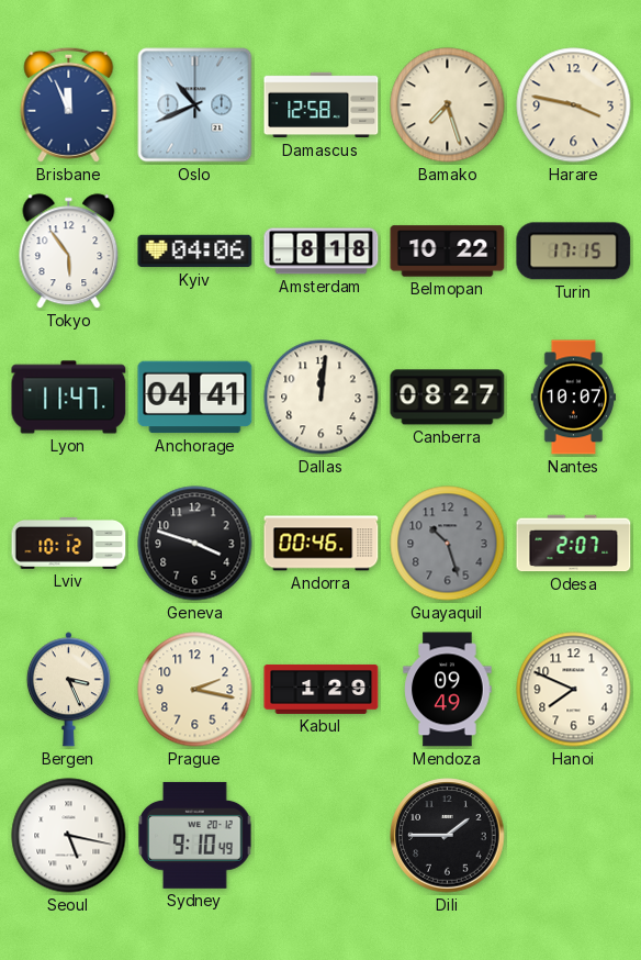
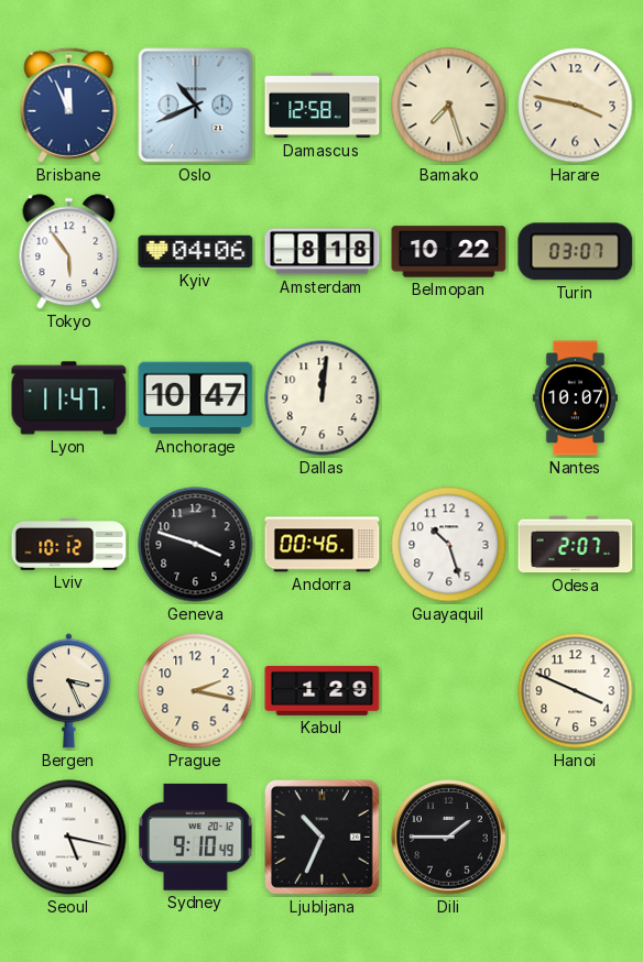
Turin: 17:15 -> 03:07
Anchorage: 04:41 -> 10:47
Canberra: 08:27 -> none
Guayaquil dial: grey -> white
Mendoza: 09:49 -> none
Hanoi: 7:49 -> 3:49
Ljubljana: none -> 10:34
